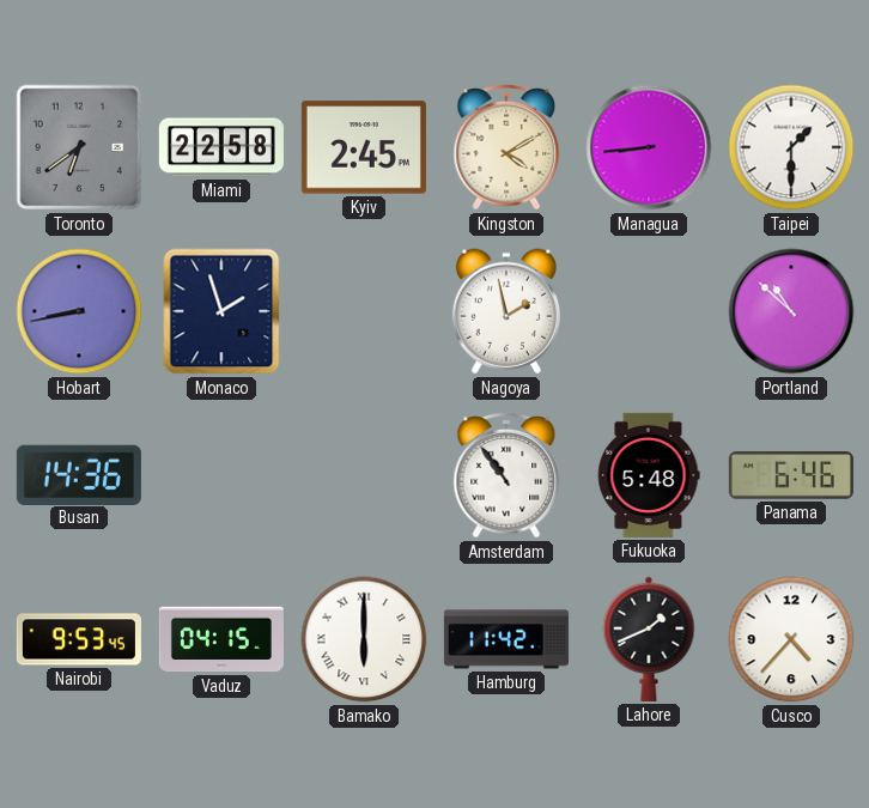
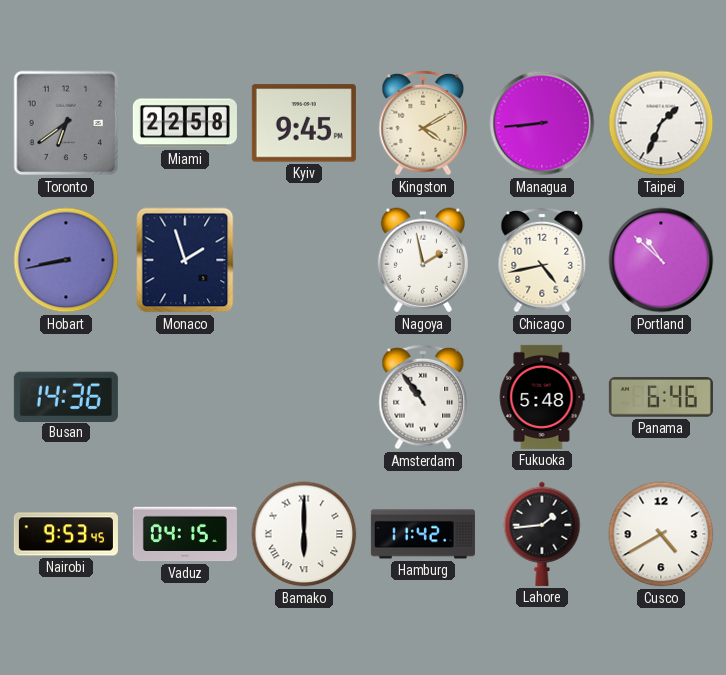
Kyiv: 2:45 -> 9:45
Taipei: 1:30 -> 1:34
Chicago: none -> 4:43
Lahore: 1:41 -> 1:44
Cusco: 4:37 -> 4:40
